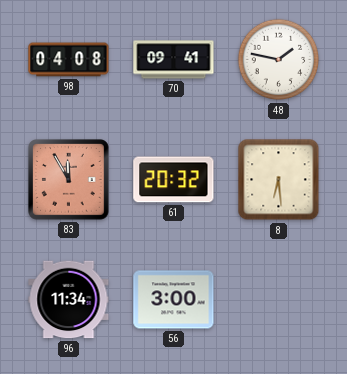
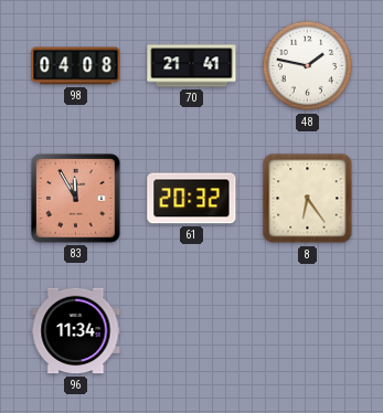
70: 09:41 -> 21:41
8: 6:29 -> 6:24
56: 3:00 -> none
